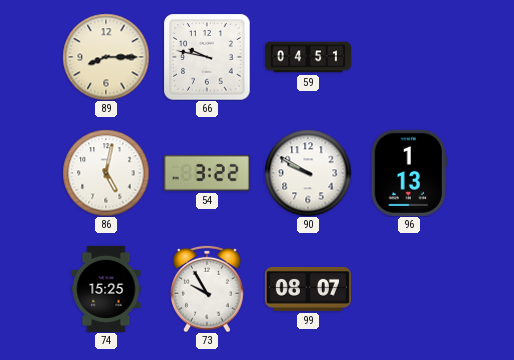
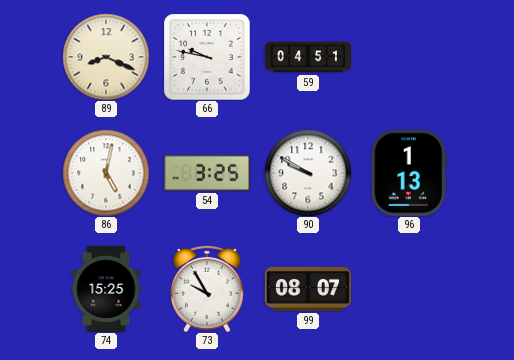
89: 8:15 -> 8:19
54: 3:22 -> 3:25
